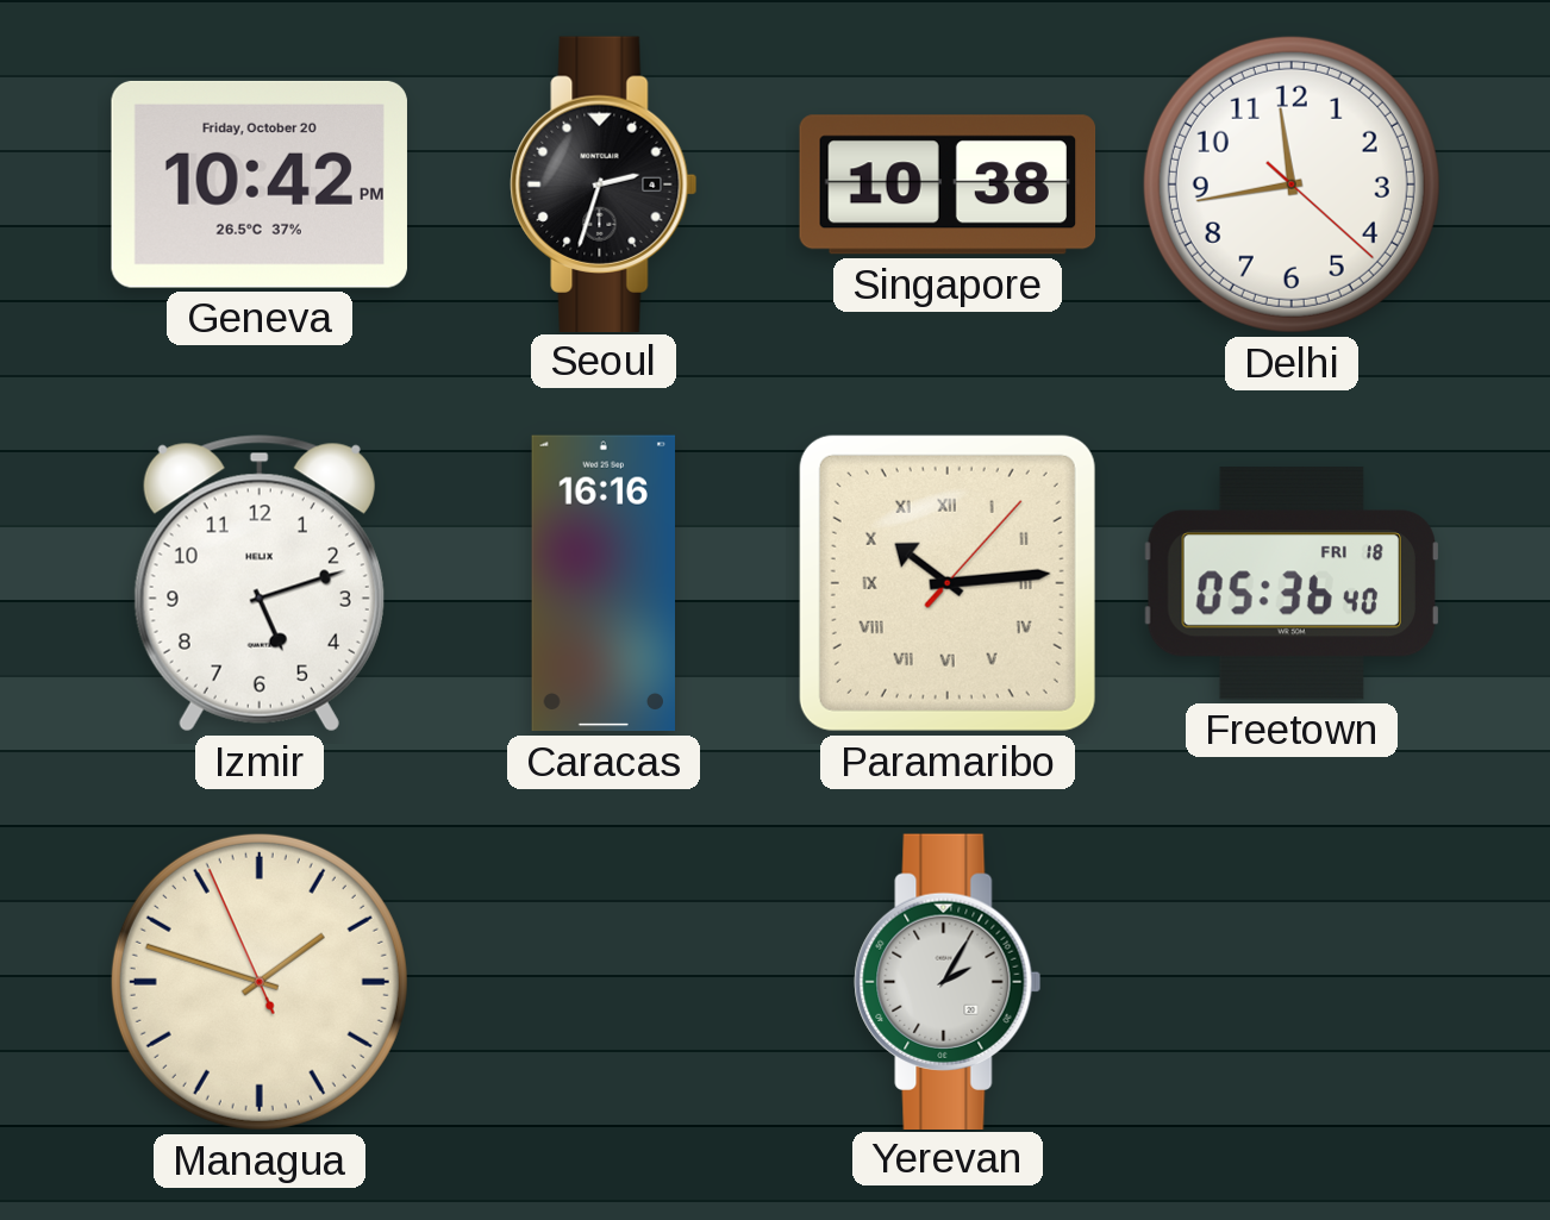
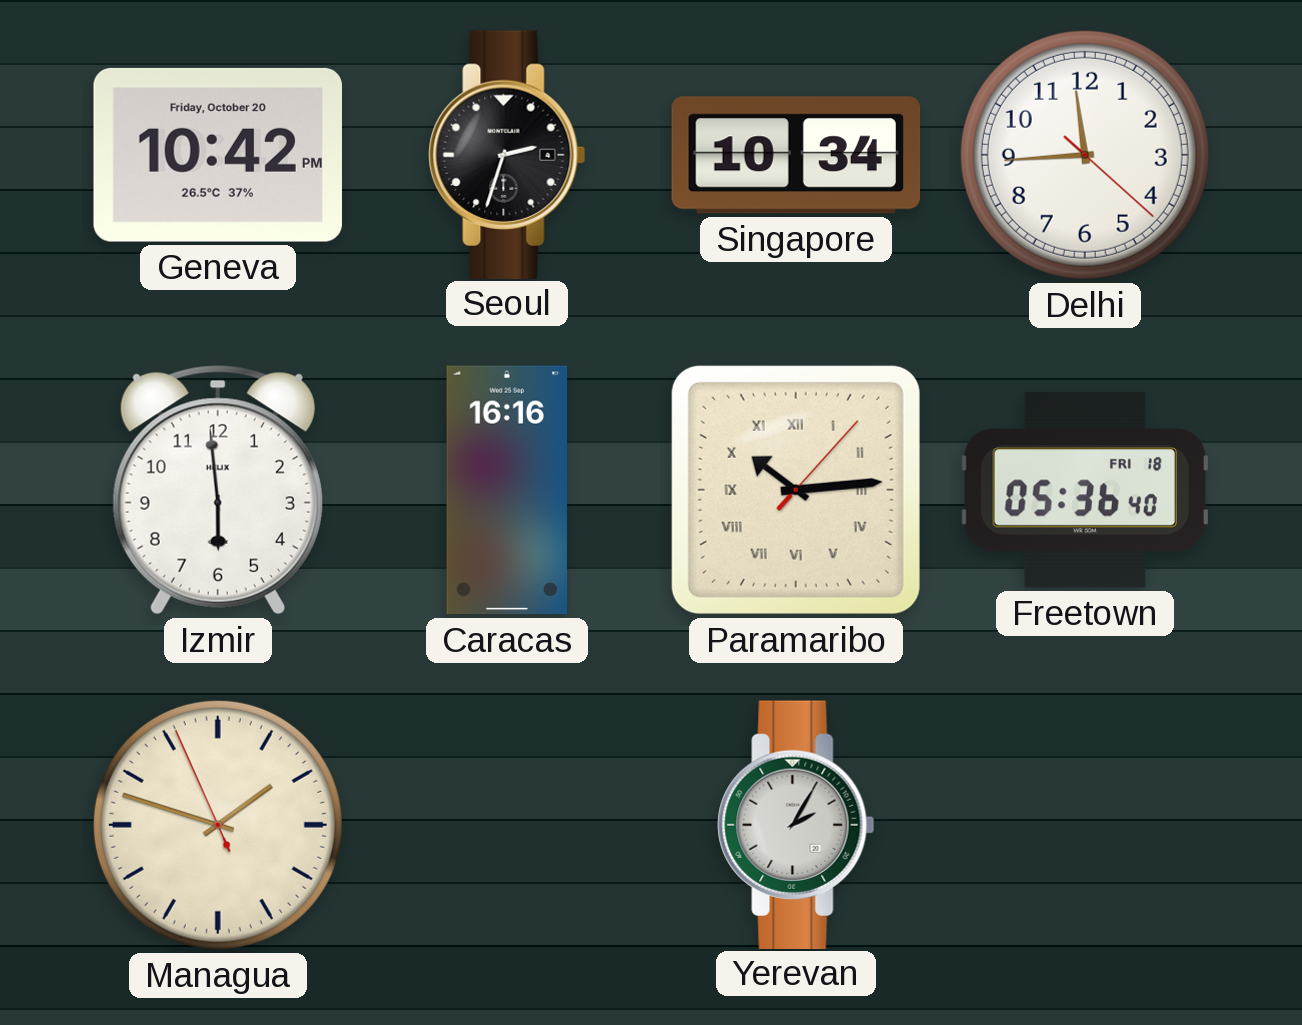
Singapore: 10:38 -> 10:34
Delhi: 11:43 -> 11:44
Izmir: 5:12 -> 5:59
